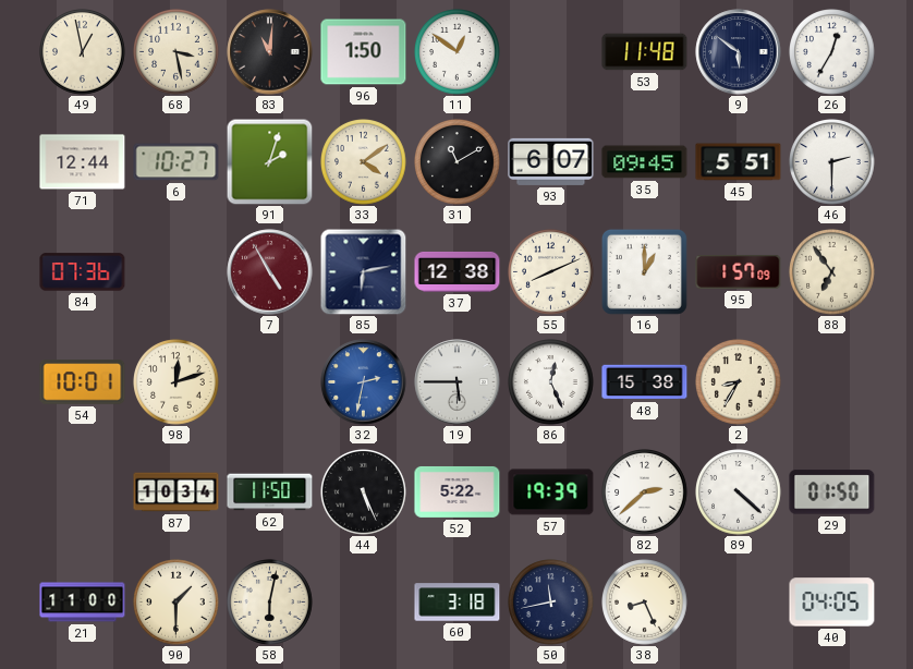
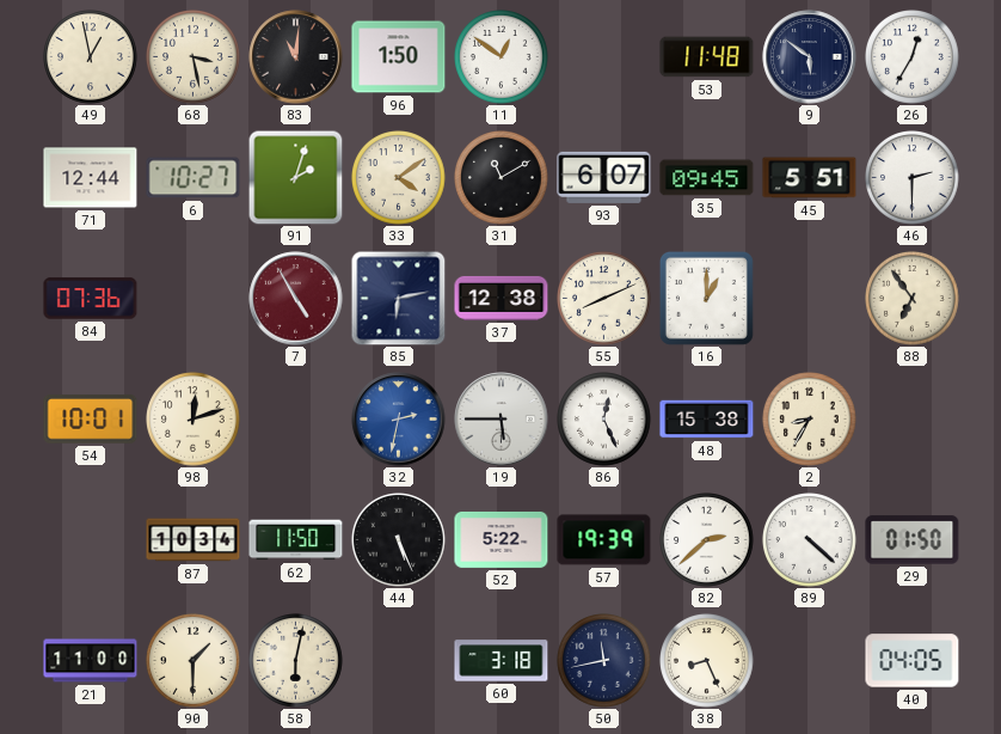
95: 1:57 -> none
